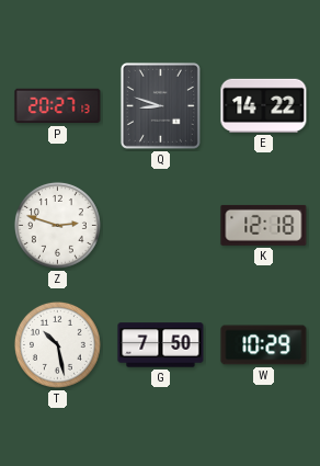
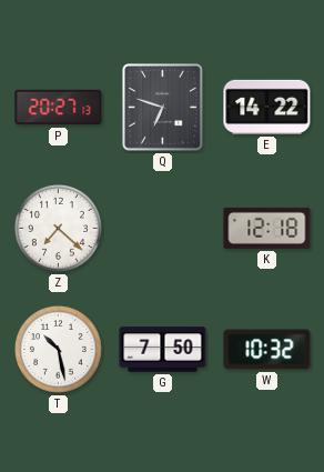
Q: 8:48 -> 6:48
Z: 2:48 -> 7:22
W: 10:29 -> 10:32
